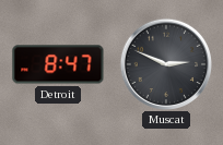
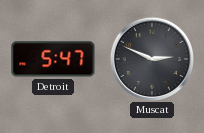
Detroit: 8:47 -> 5:47
